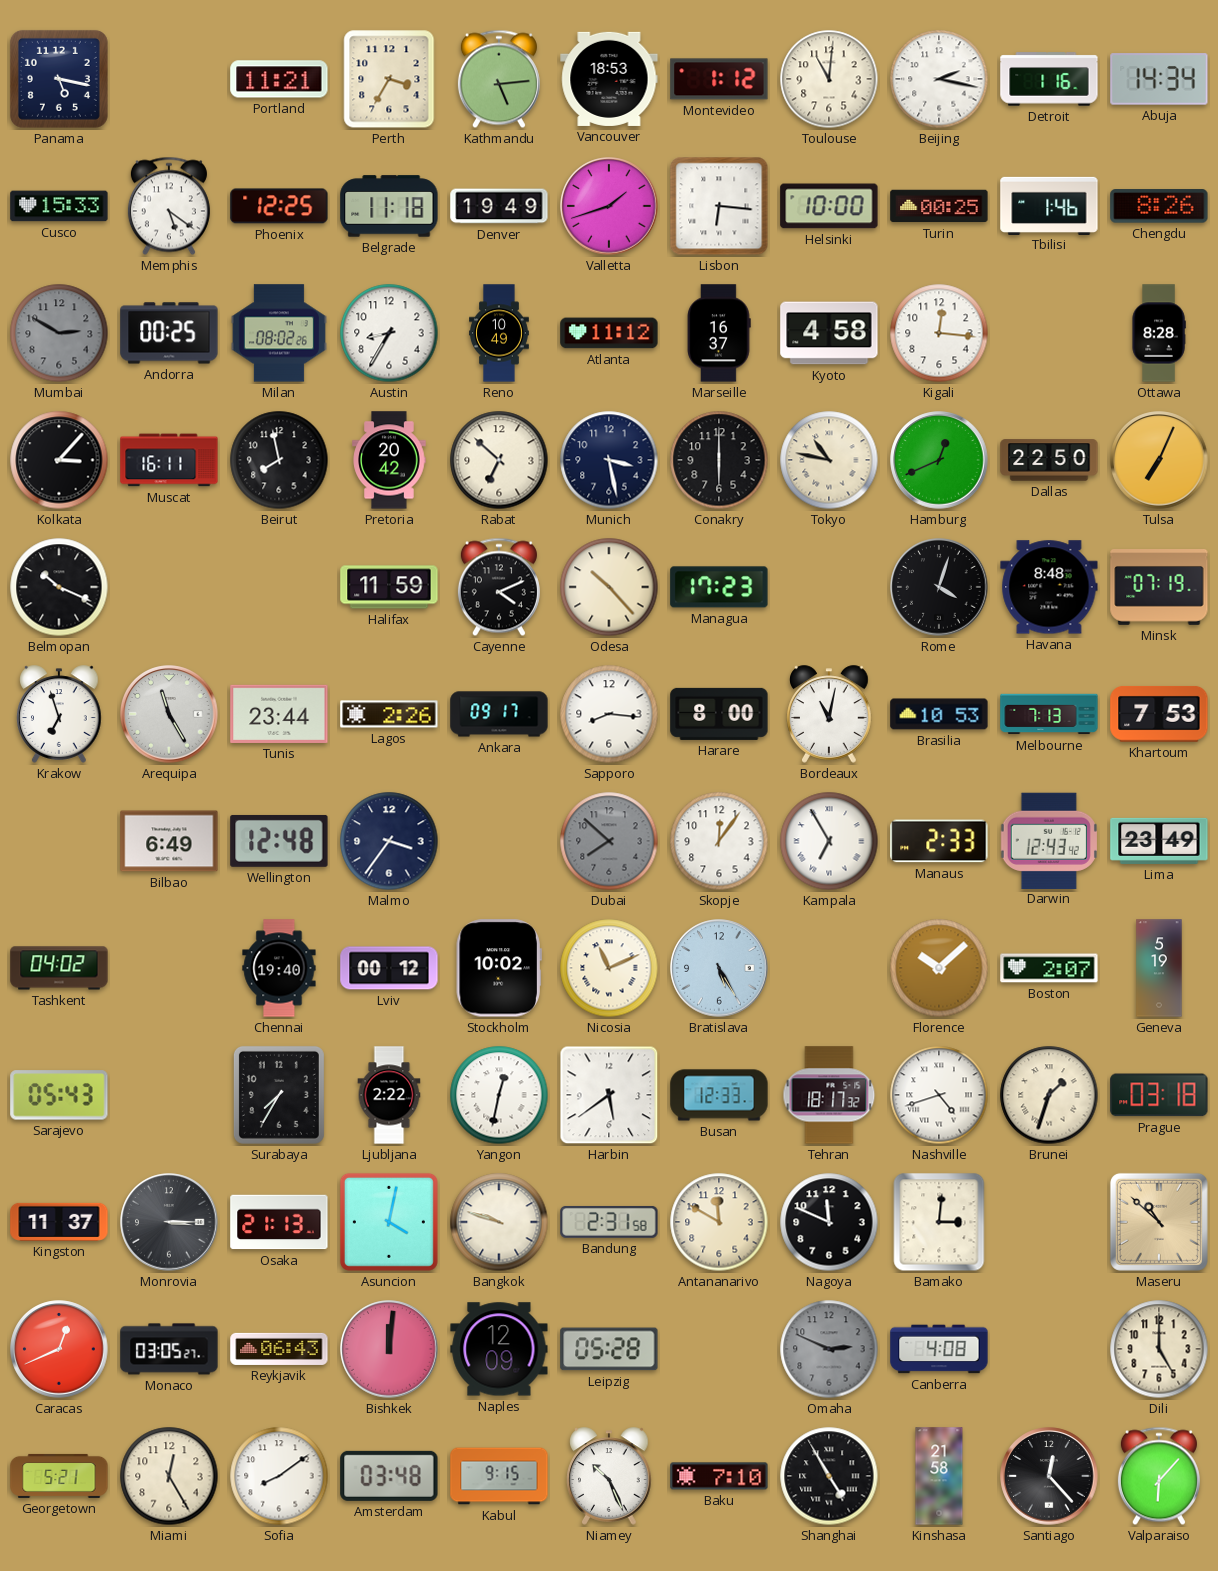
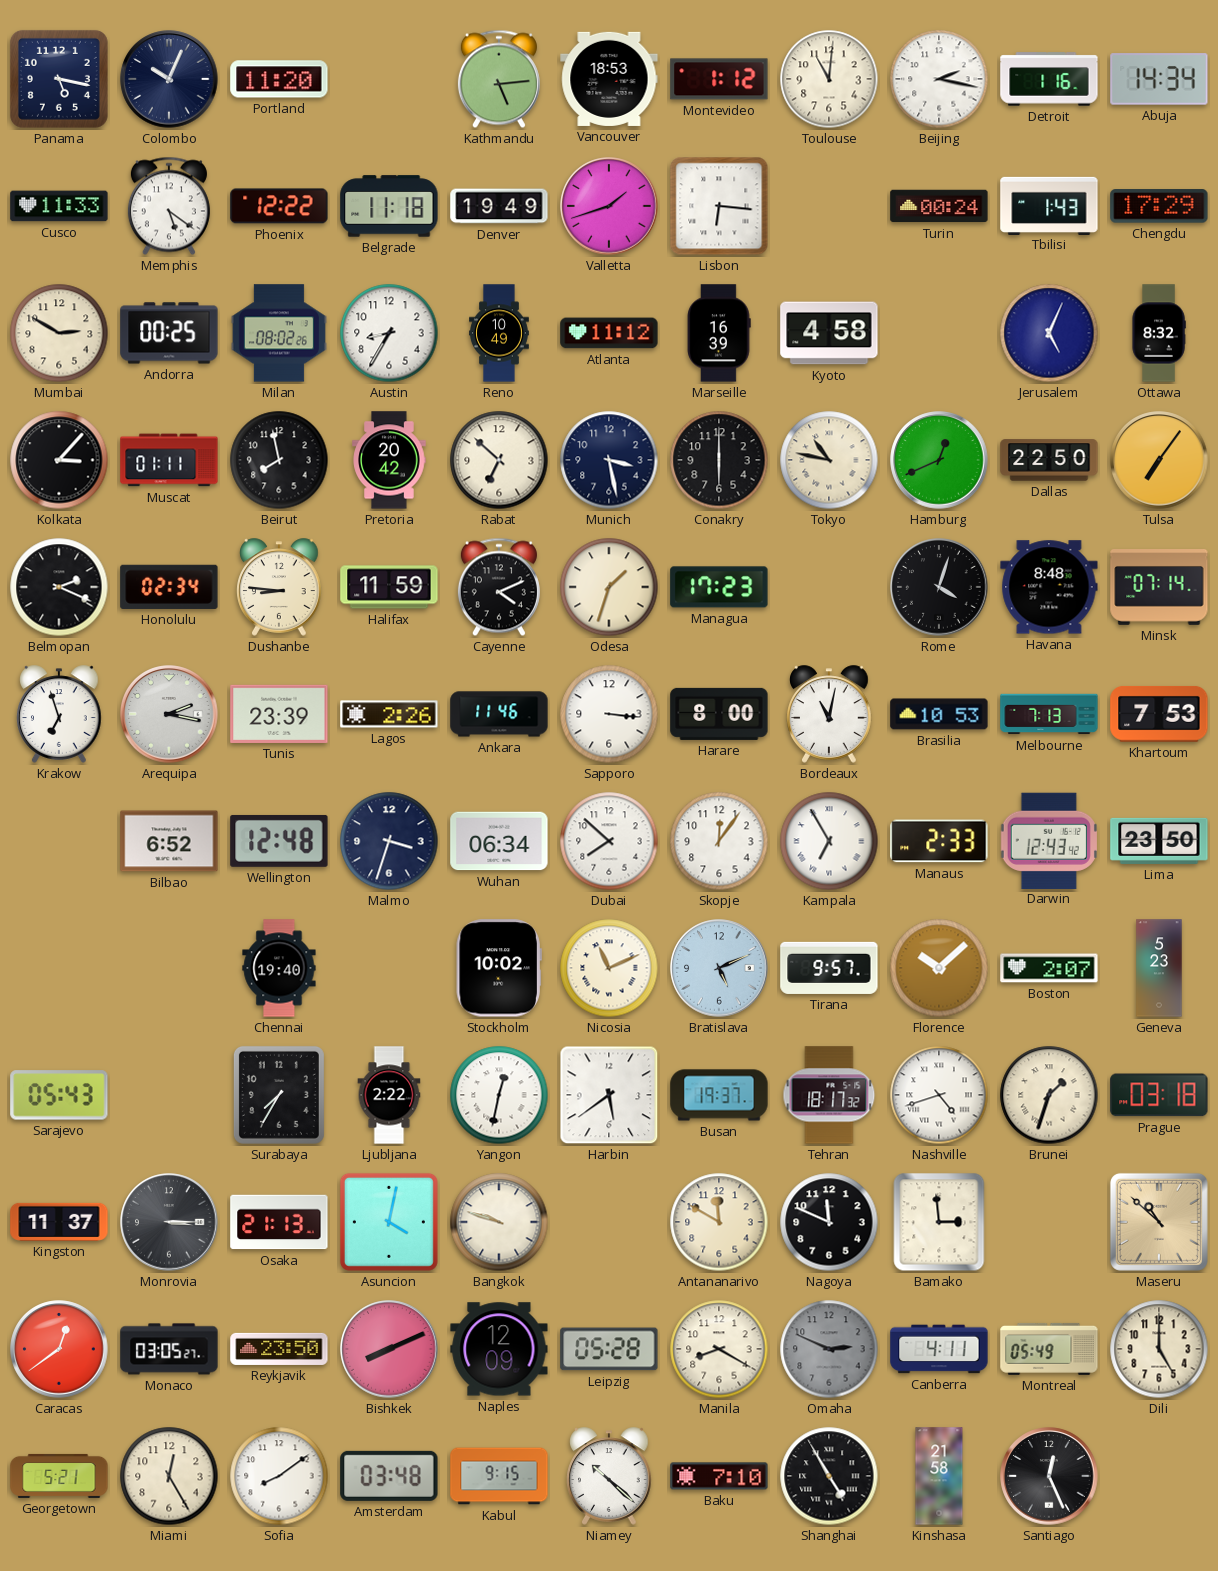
Colombo: none -> 10:04
Portland: 11:21 -> 11:20
Perth: 3:35 -> none
Cusco: 15:33 -> 11:33
Phoenix: 12:25 -> 12:22
Helsinki: 10:00 -> none
Turin: 00:25 -> 00:24
Tbilisi: 1:46 -> 1:43
Chengdu: 8:26 -> 17:29
Mumbai dial: grey -> cream
Marseille: 16:37 -> 16:39
Kigali: 12:16 -> none
Jerusalem: none -> 5:04
Ottawa: 8:28 -> 8:32
Muscat: 16:11 -> 01:11
Tulsa: 7:04 -> 7:06
Belmopan: 10:19 -> 2:19
Honolulu: none -> 02:34
Dushanbe: none -> 8:46
Odesa: 10:23 -> 1:33
Minsk: 07:19 -> 07:14
Arequipa: 11:25 -> 2:17
Tunis: 23:44 -> 23:39
Ankara: 09:17 -> 11:46
Sapporo: 8:16 -> 3:16
Bilbao: 6:49 -> 6:52
Malmo: 3:36 -> 3:33
Wuhan: none -> 06:34
Dubai dial: grey -> white
Lima: 23:49 -> 23:50
Tashkent: 04:02 -> none
Lviv: 00:12 -> none
Bratislava: 5:25 -> 5:11
Tirana: none -> 9:57
Geneva: 5:19 -> 5:23
Busan: 12:33 -> 19:37
Bandung: 2:31 -> none
Bamako: 3:01 -> 2:59
Caracas: 12:41 -> 12:39
Reykjavik: 06:43 -> 23:50
Bishkek: 12:01 -> 8:11
Manila: none -> 8:20
Canberra: 4:08 -> 4:11
Montreal: none -> 05:49
Niamey: 10:26 -> 10:22
Santiago: 12:23 -> 12:26
Valparaiso: 6:07 -> none
